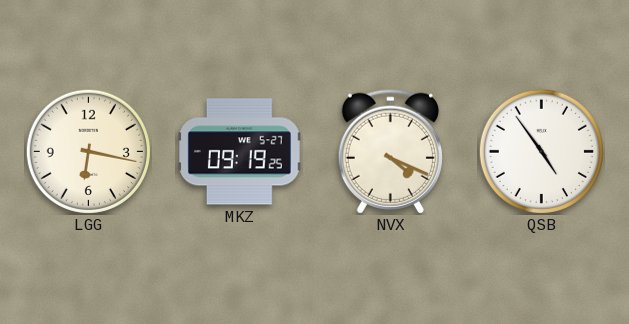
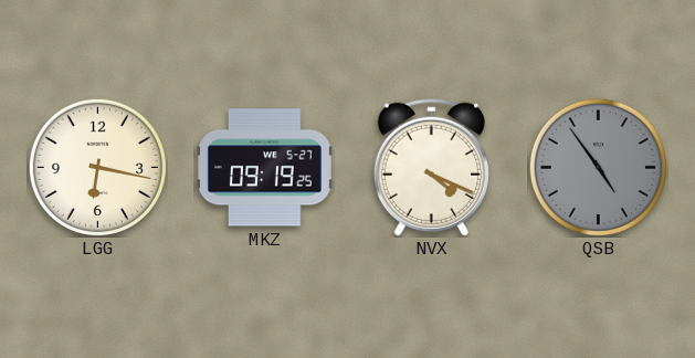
QSB dial: white -> grey
